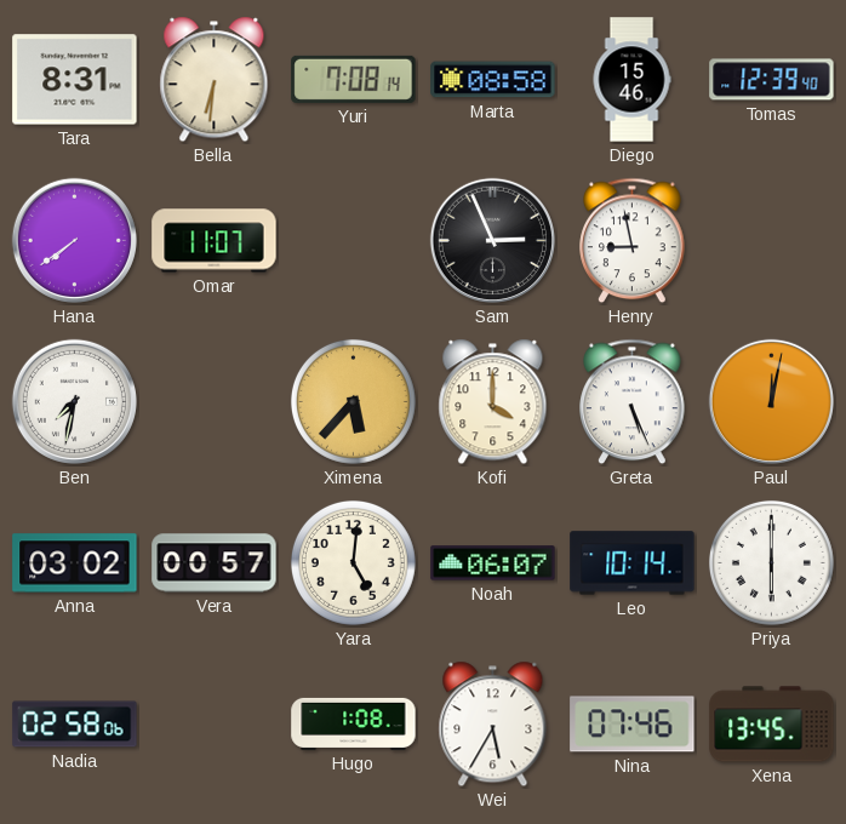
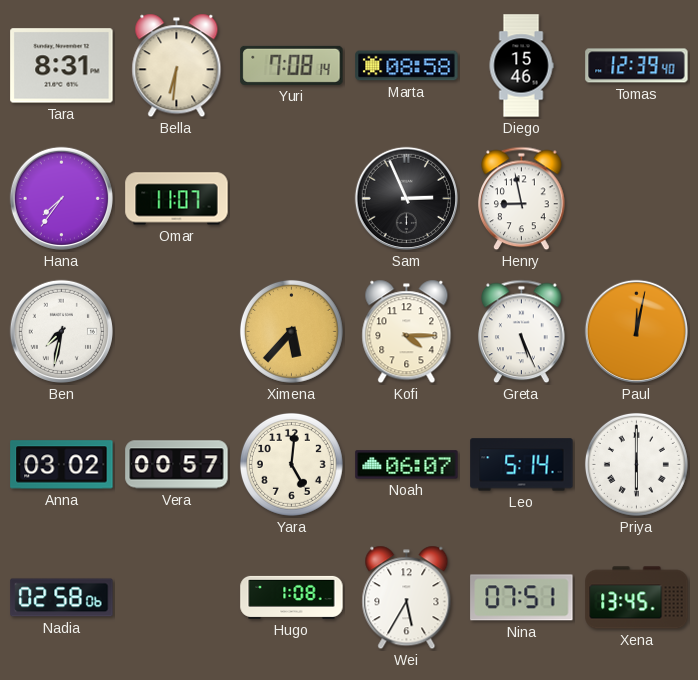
Hana: 7:39 -> 7:36
Kofi: 4:00 -> 4:15
Leo: 10:14 -> 5:14
Nina: 07:46 -> 07:51
